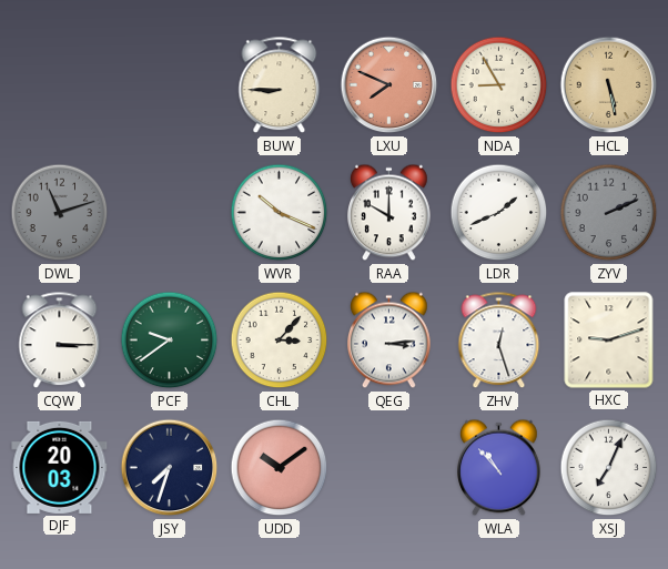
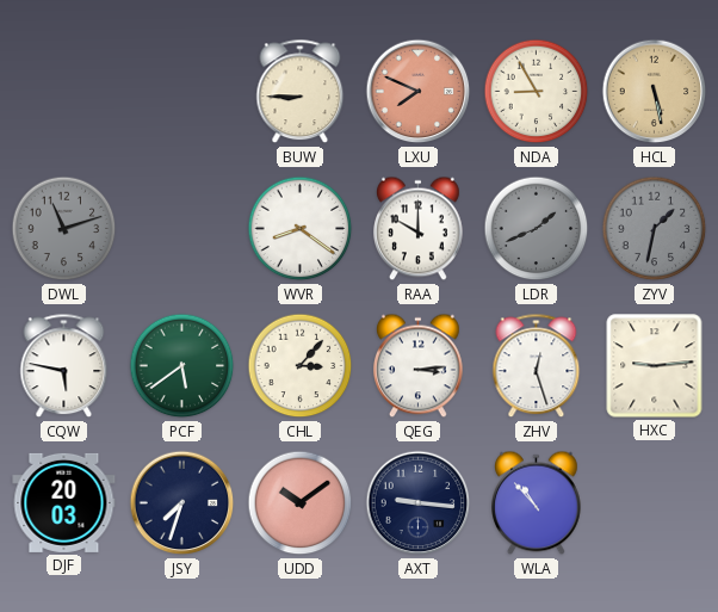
WVR: 10:19 -> 8:21
LDR dial: white -> grey
ZYV: 2:11 -> 1:32
CQW: 3:15 -> 5:47
PCF: 9:39 -> 5:39
HXC: 9:12 -> 9:14
AXT: none -> 9:16
XSJ: 7:04 -> none
